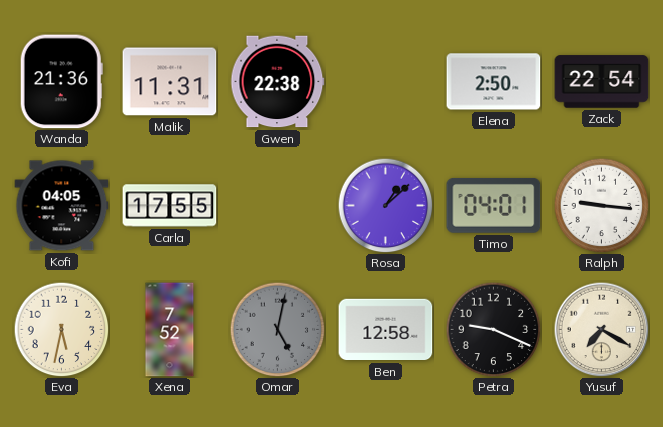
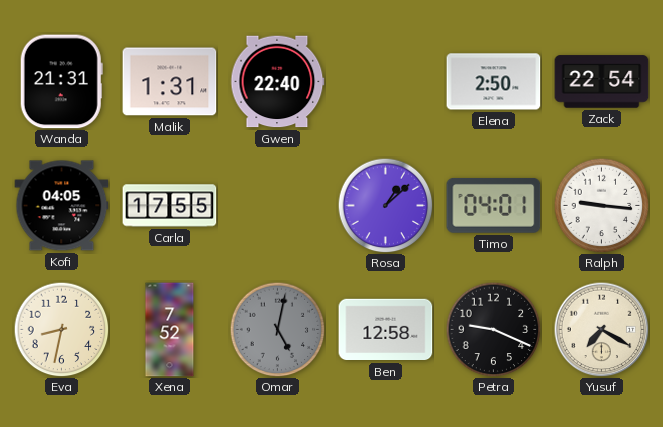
Wanda: 21:36 -> 21:31
Malik: 11:31 -> 1:31
Gwen: 22:38 -> 22:40
Eva: 5:32 -> 8:32
